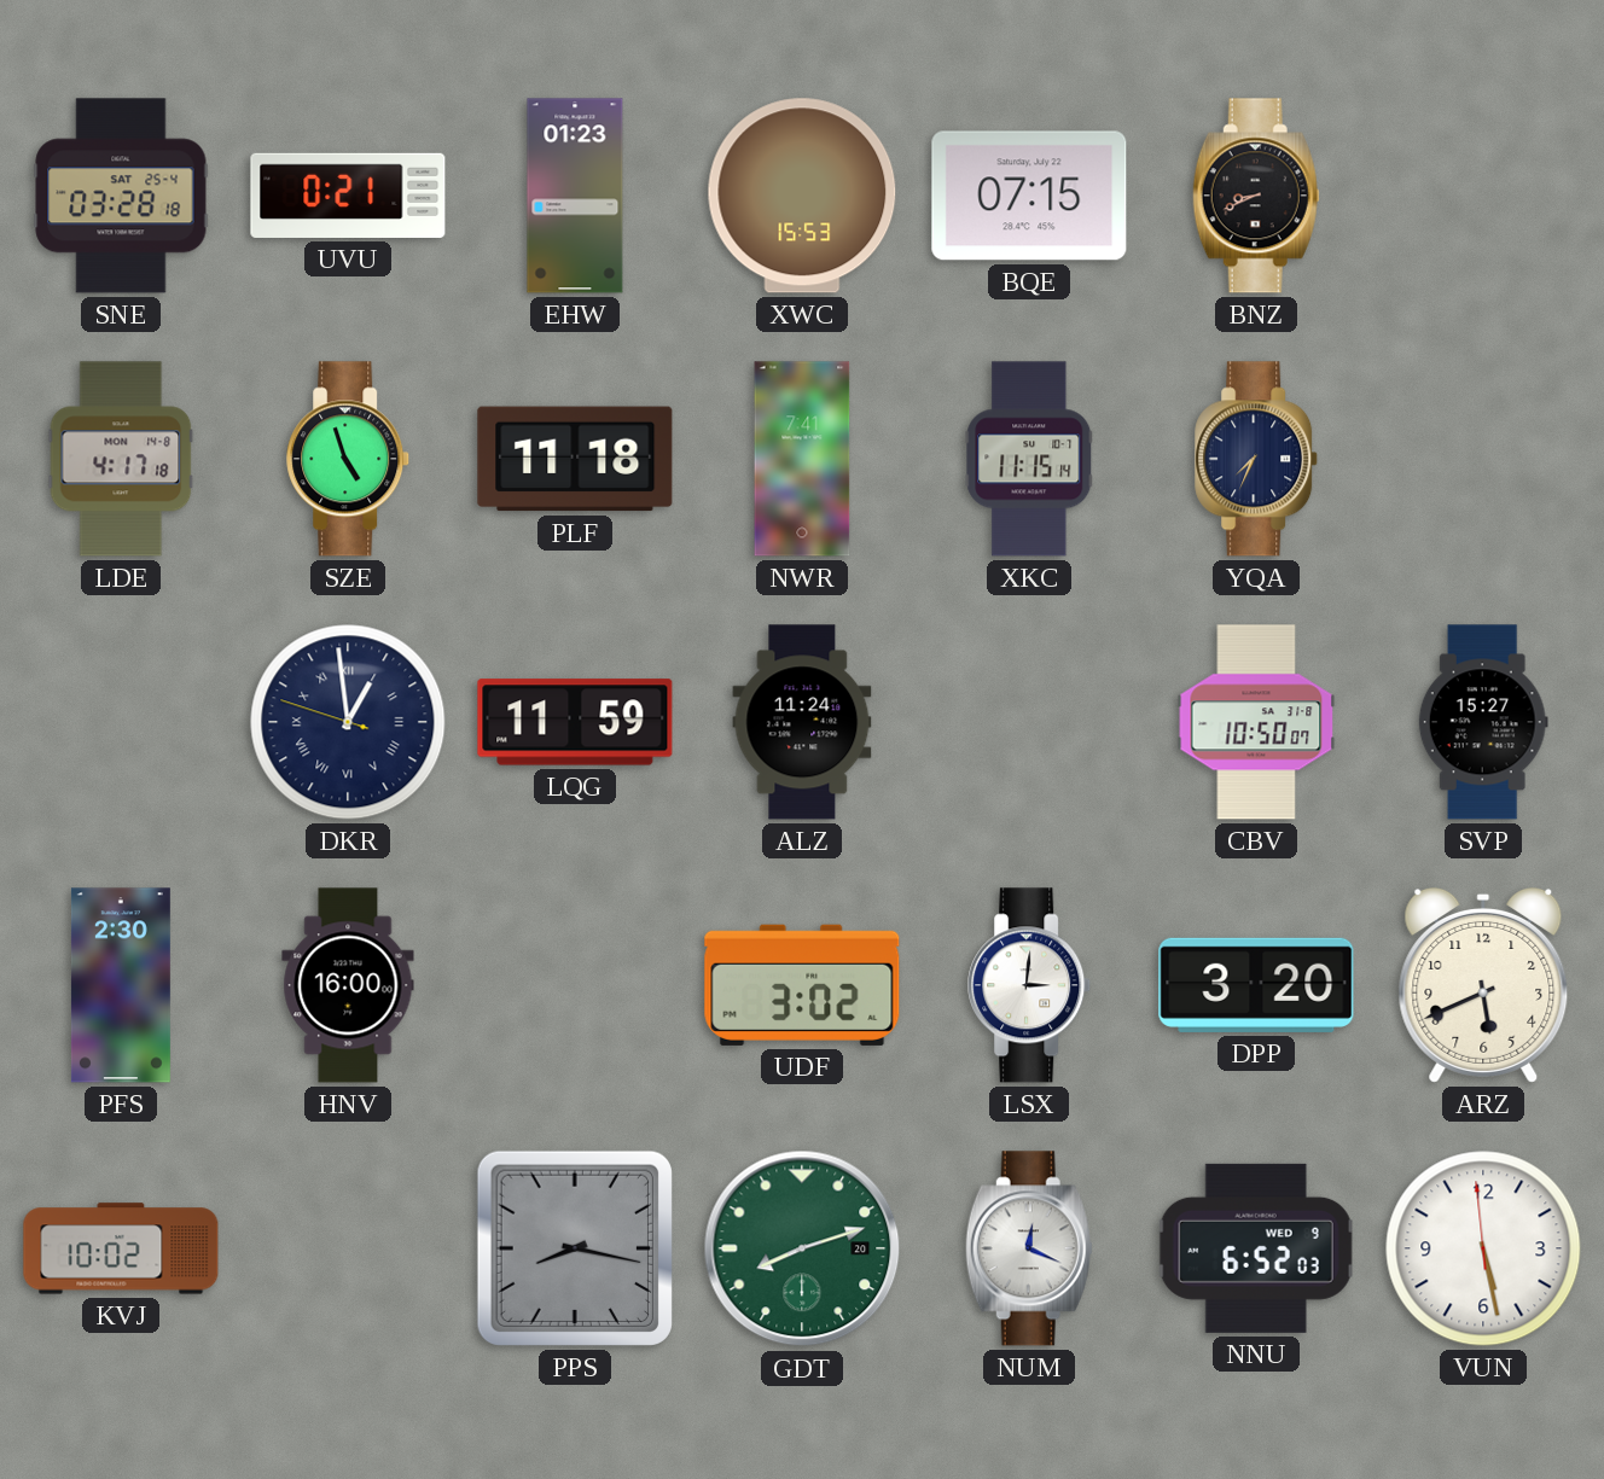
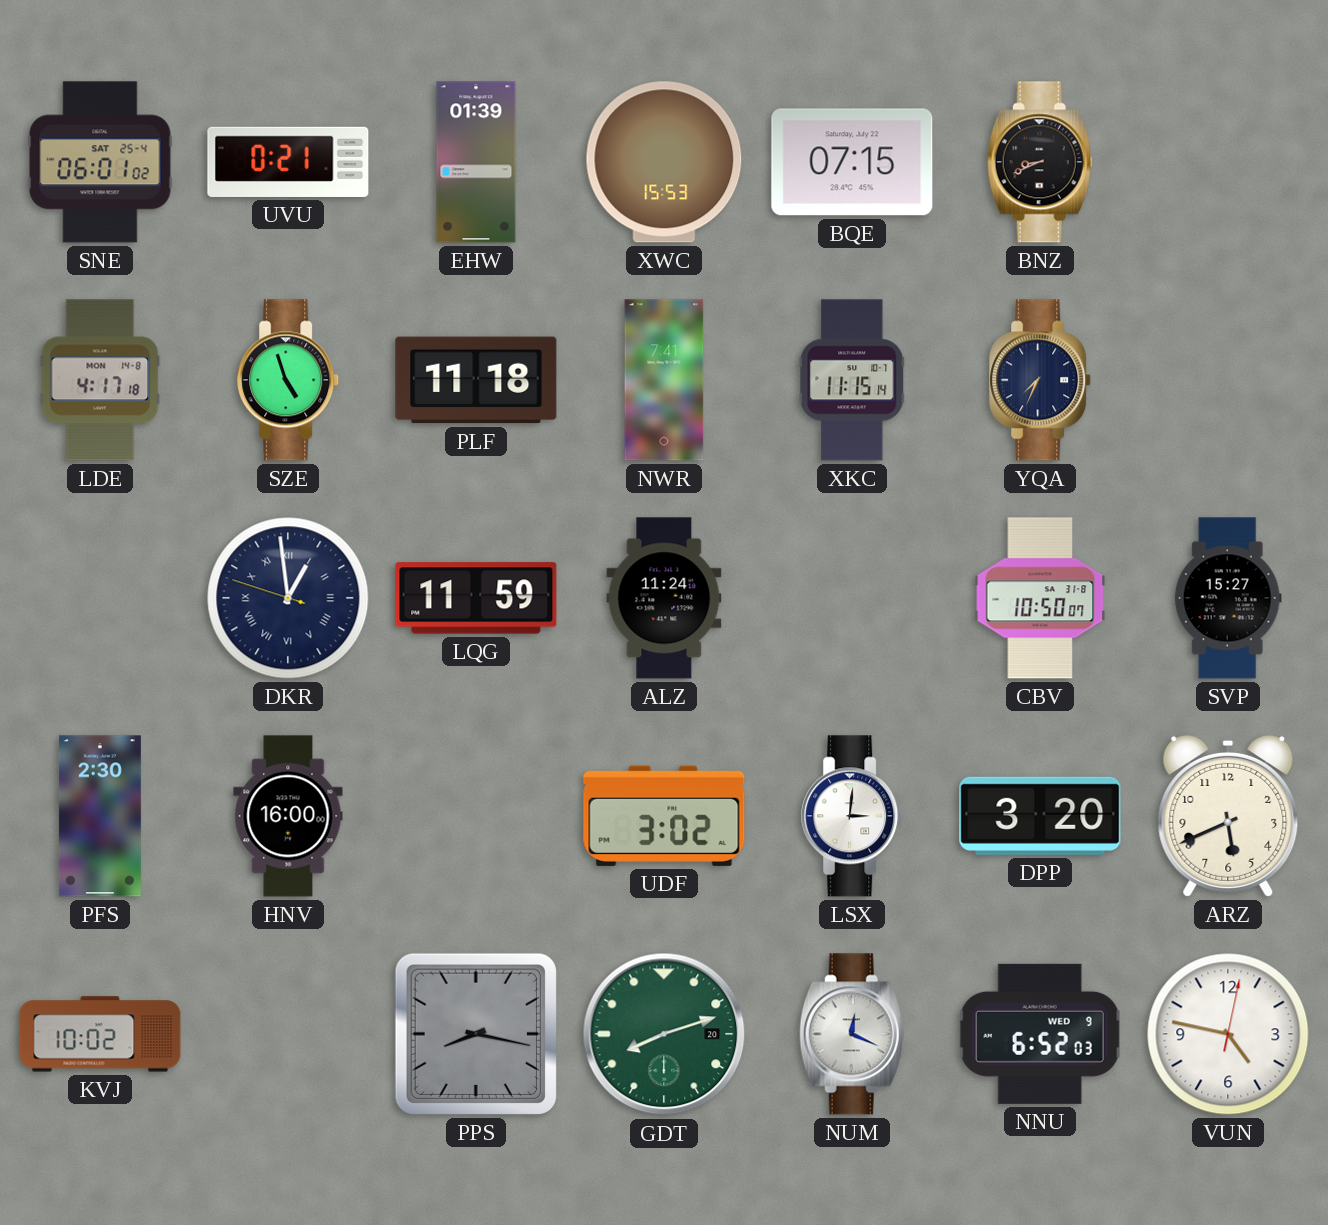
SNE: 03:28 -> 06:01
EHW: 01:23 -> 01:39
VUN: 5:27 -> 4:47
